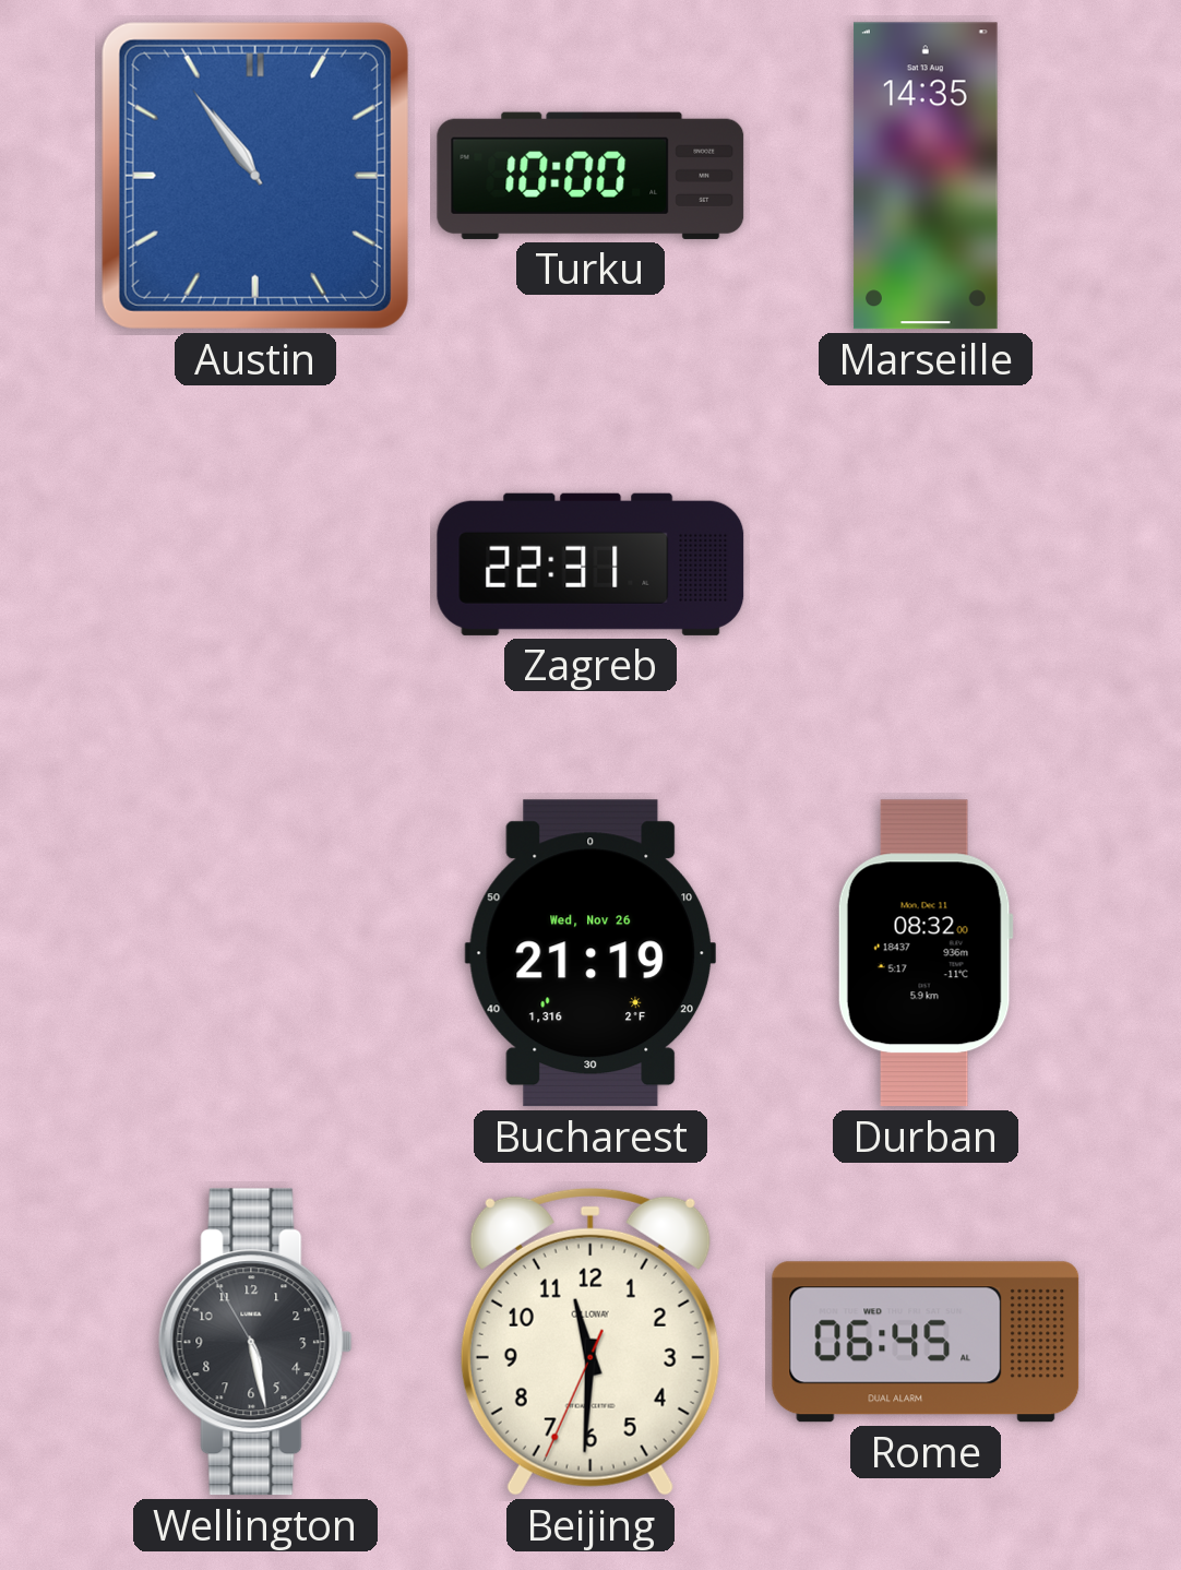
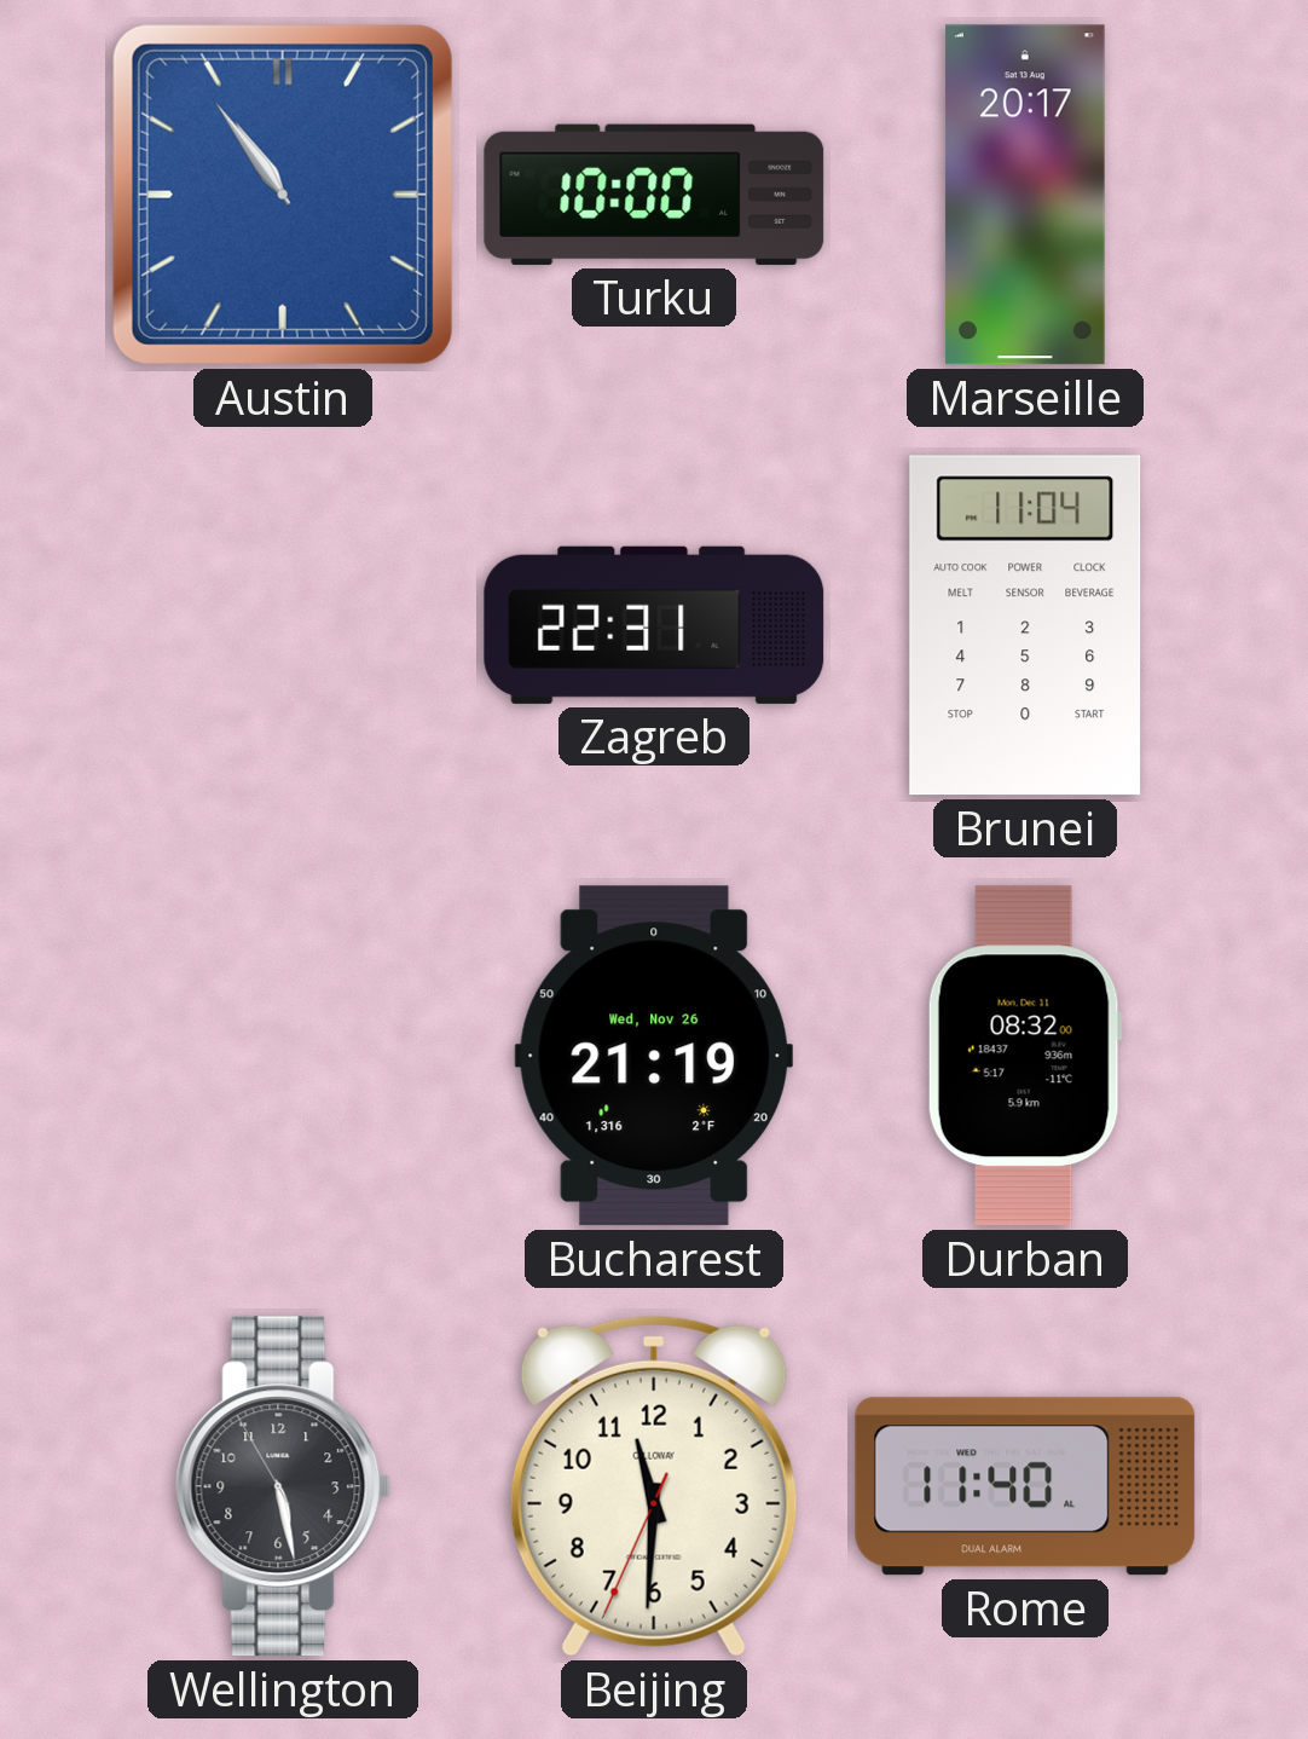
Marseille: 14:35 -> 20:17
Brunei: none -> 11:04
Rome: 06:45 -> 11:40
